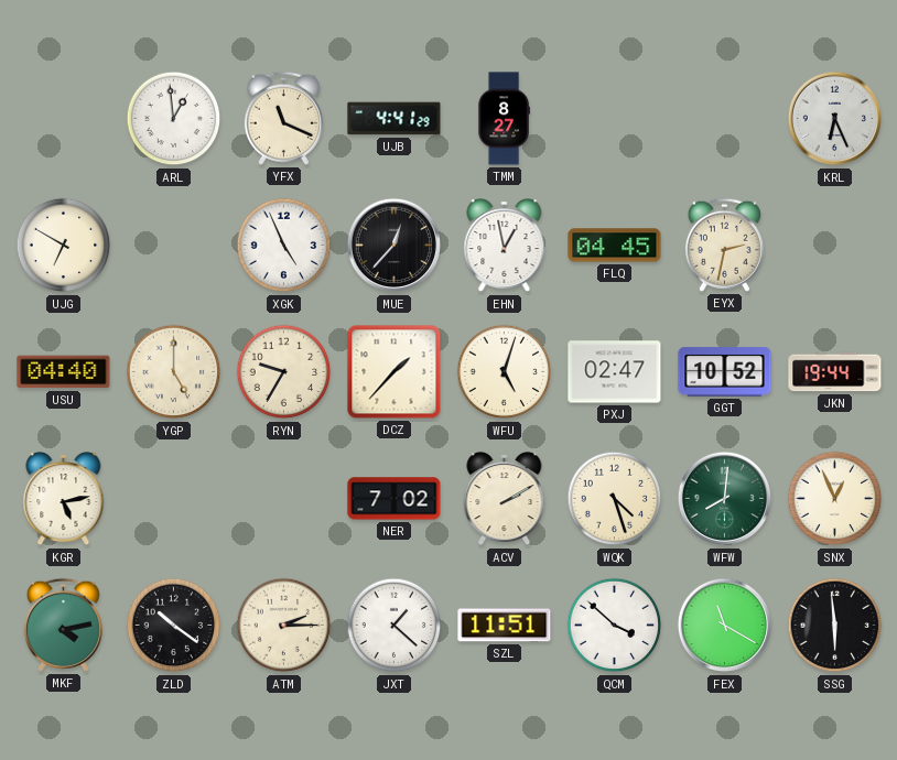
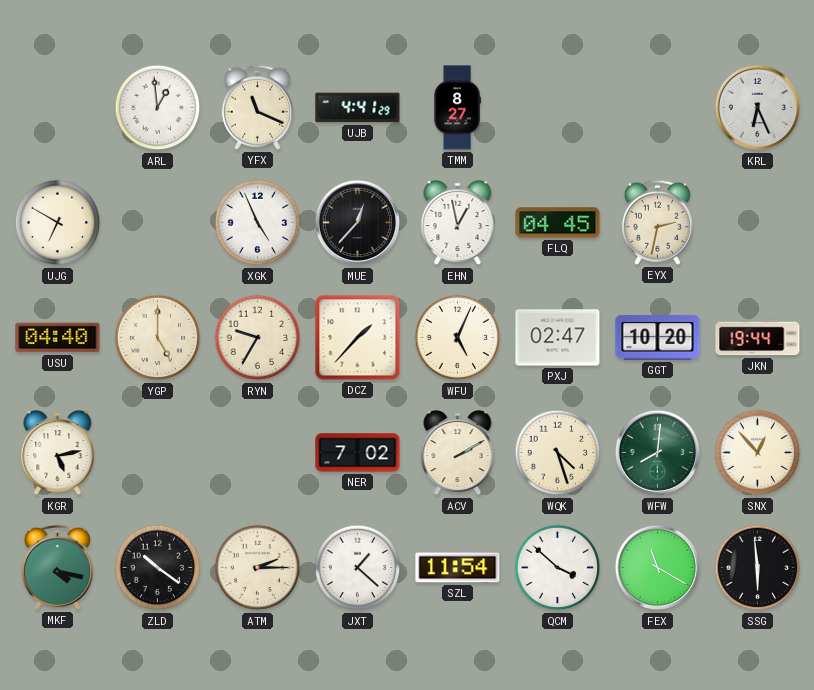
WFU: 5:03 -> 5:04
GGT: 10:52 -> 10:20
SNX: 12:56 -> 12:53
MKF: 4:13 -> 4:17
SZL: 11:51 -> 11:54
